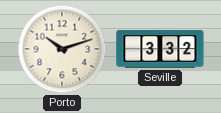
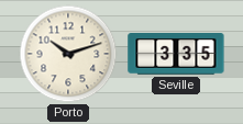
Seville: 3:32 -> 3:35
